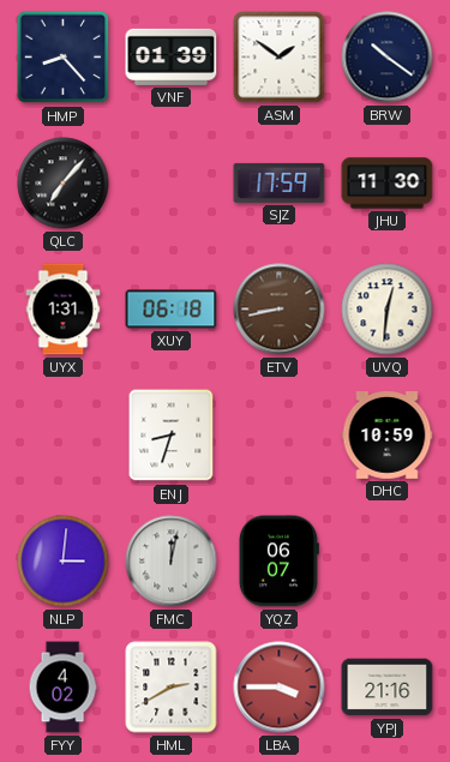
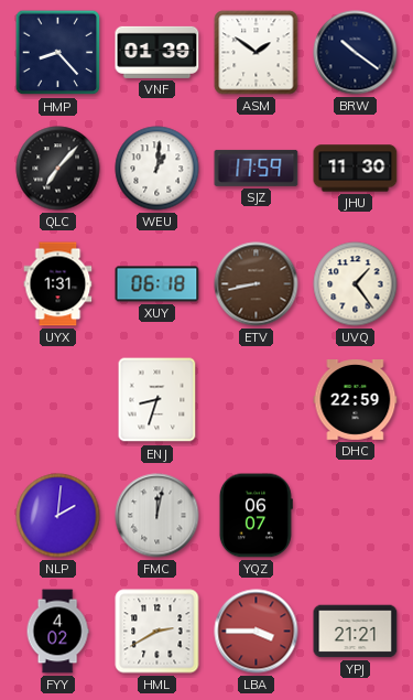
WEU: none -> 1:01
UVQ: 12:31 -> 1:24
DHC: 10:59 -> 22:59
NLP: 3:01 -> 2:01
YPJ: 21:16 -> 21:21
